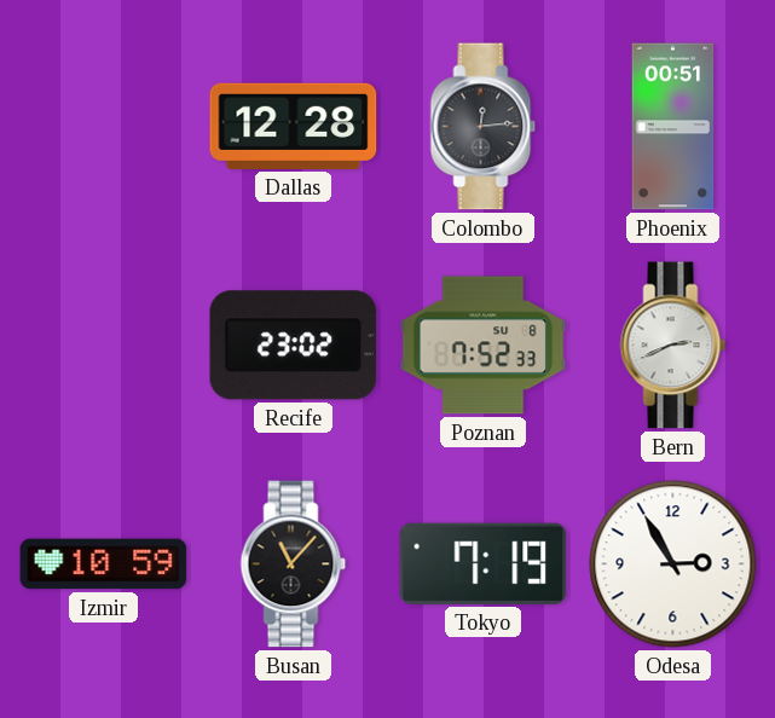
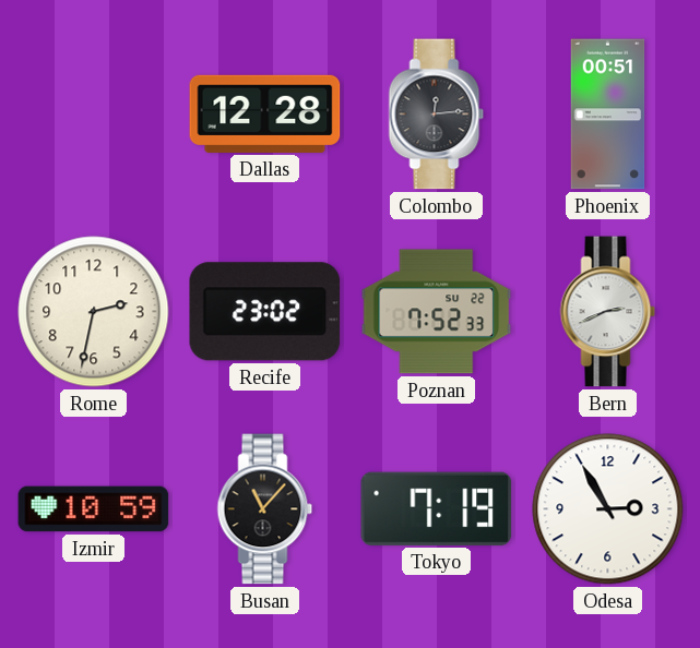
Rome: none -> 2:32
Poznan date: SU 8 -> SU 22
